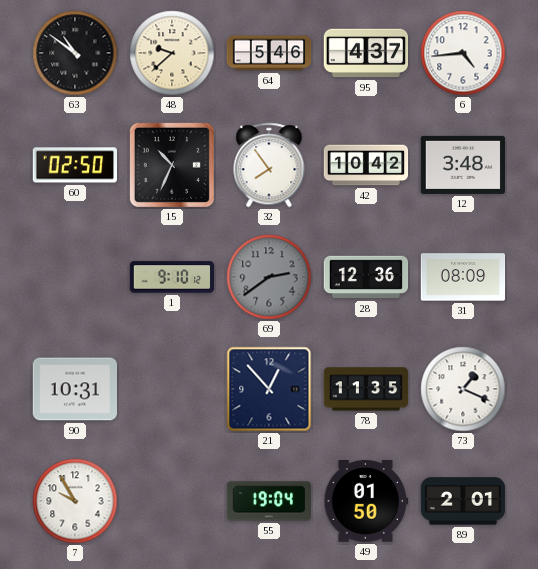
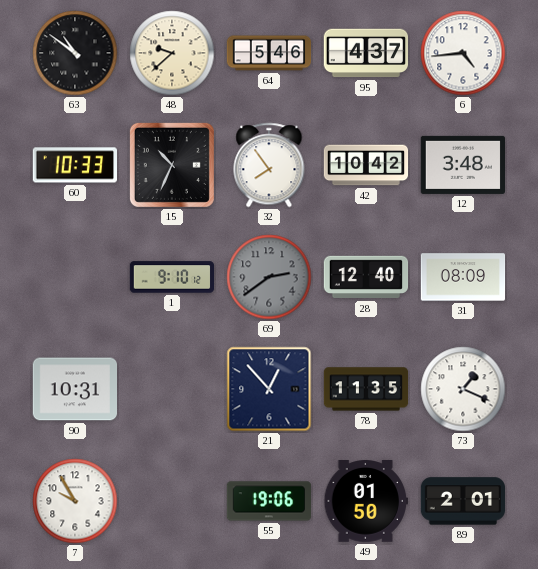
60: 02:50 -> 10:33
28: 12:36 -> 12:40
55: 19:04 -> 19:06
